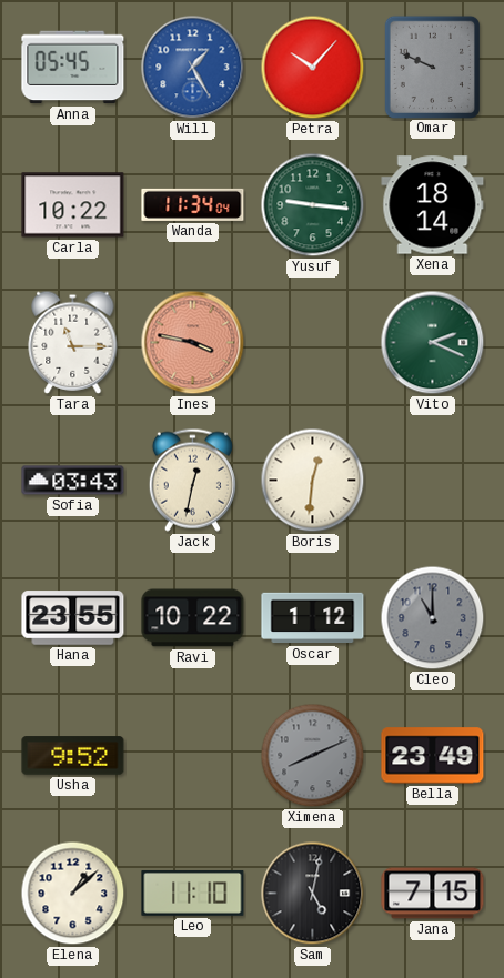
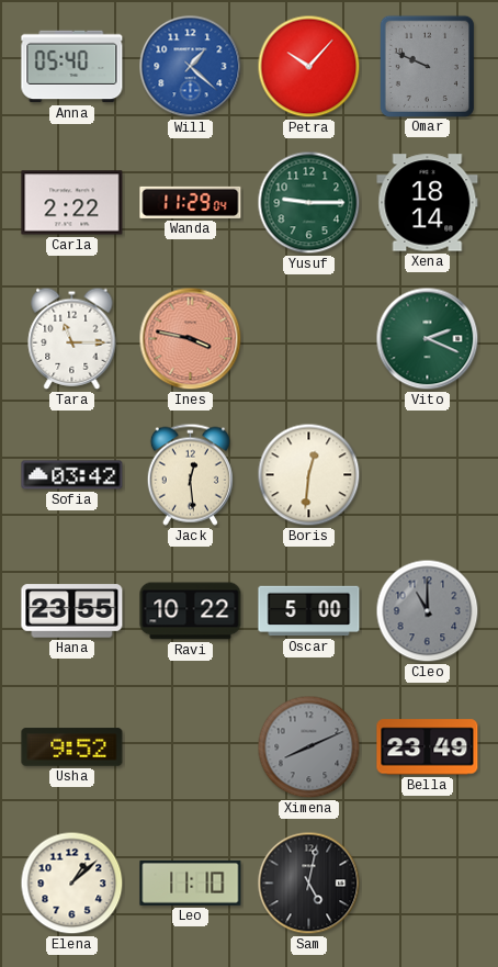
Anna: 05:45 -> 05:40
Will: 1:25 -> 1:22
Carla: 10:22 -> 2:22
Wanda: 11:34 -> 11:29
Yusuf: 9:16 -> 9:15
Sofia: 03:43 -> 03:42
Jack: 12:32 -> 12:29
Oscar: 1:12 -> 5:00
Jana: 7:15 -> none
